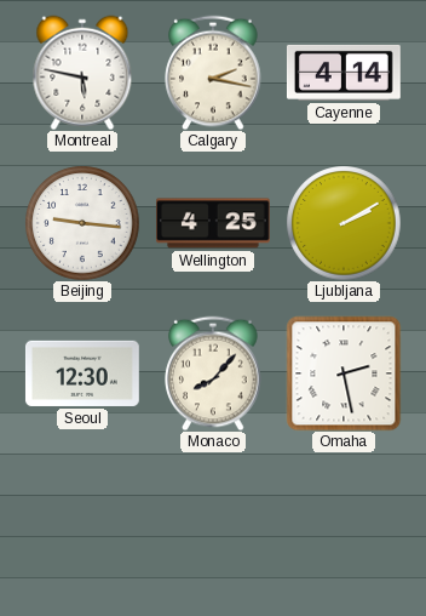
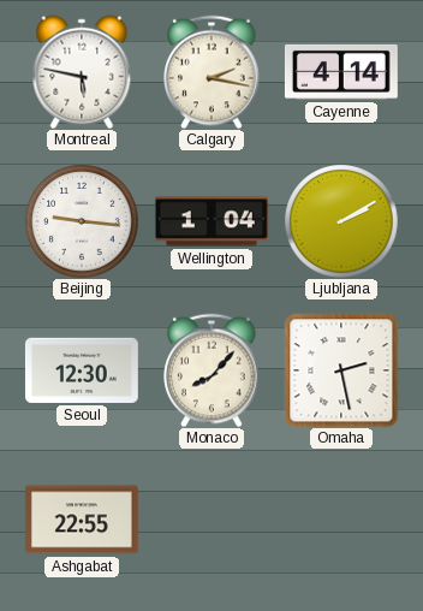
Wellington: 4:25 -> 1:04
Ashgabat: none -> 22:55
